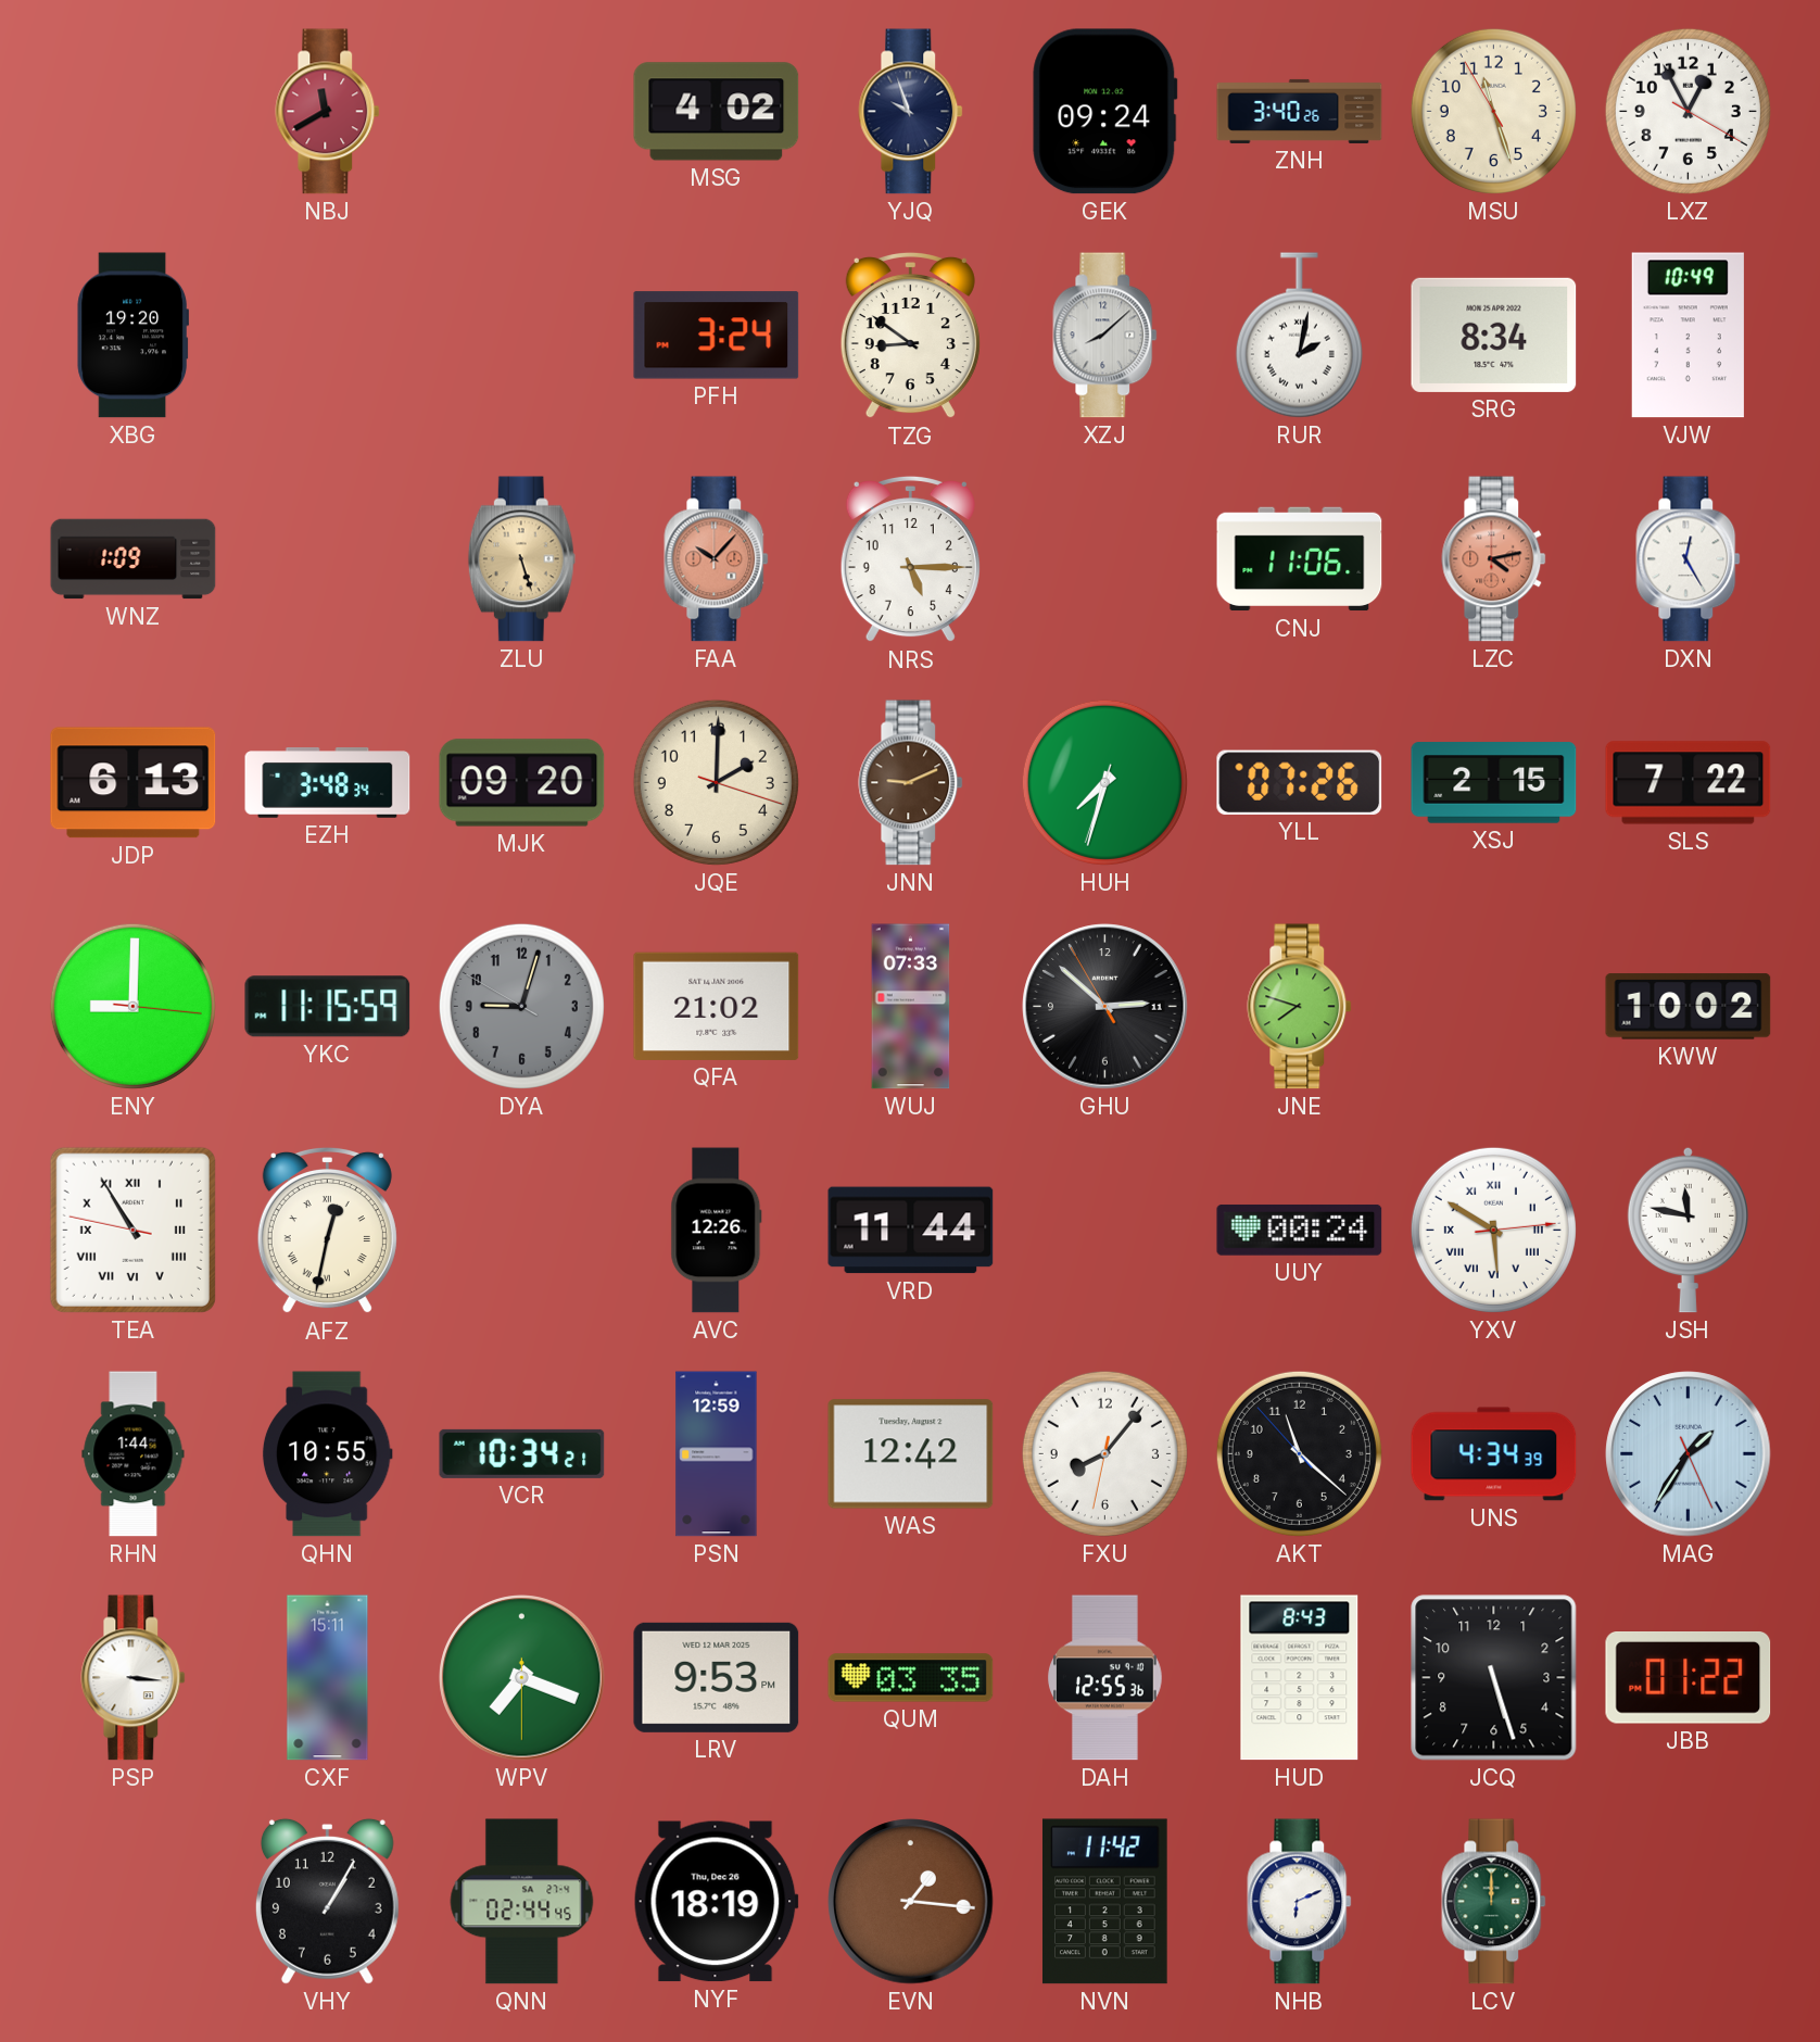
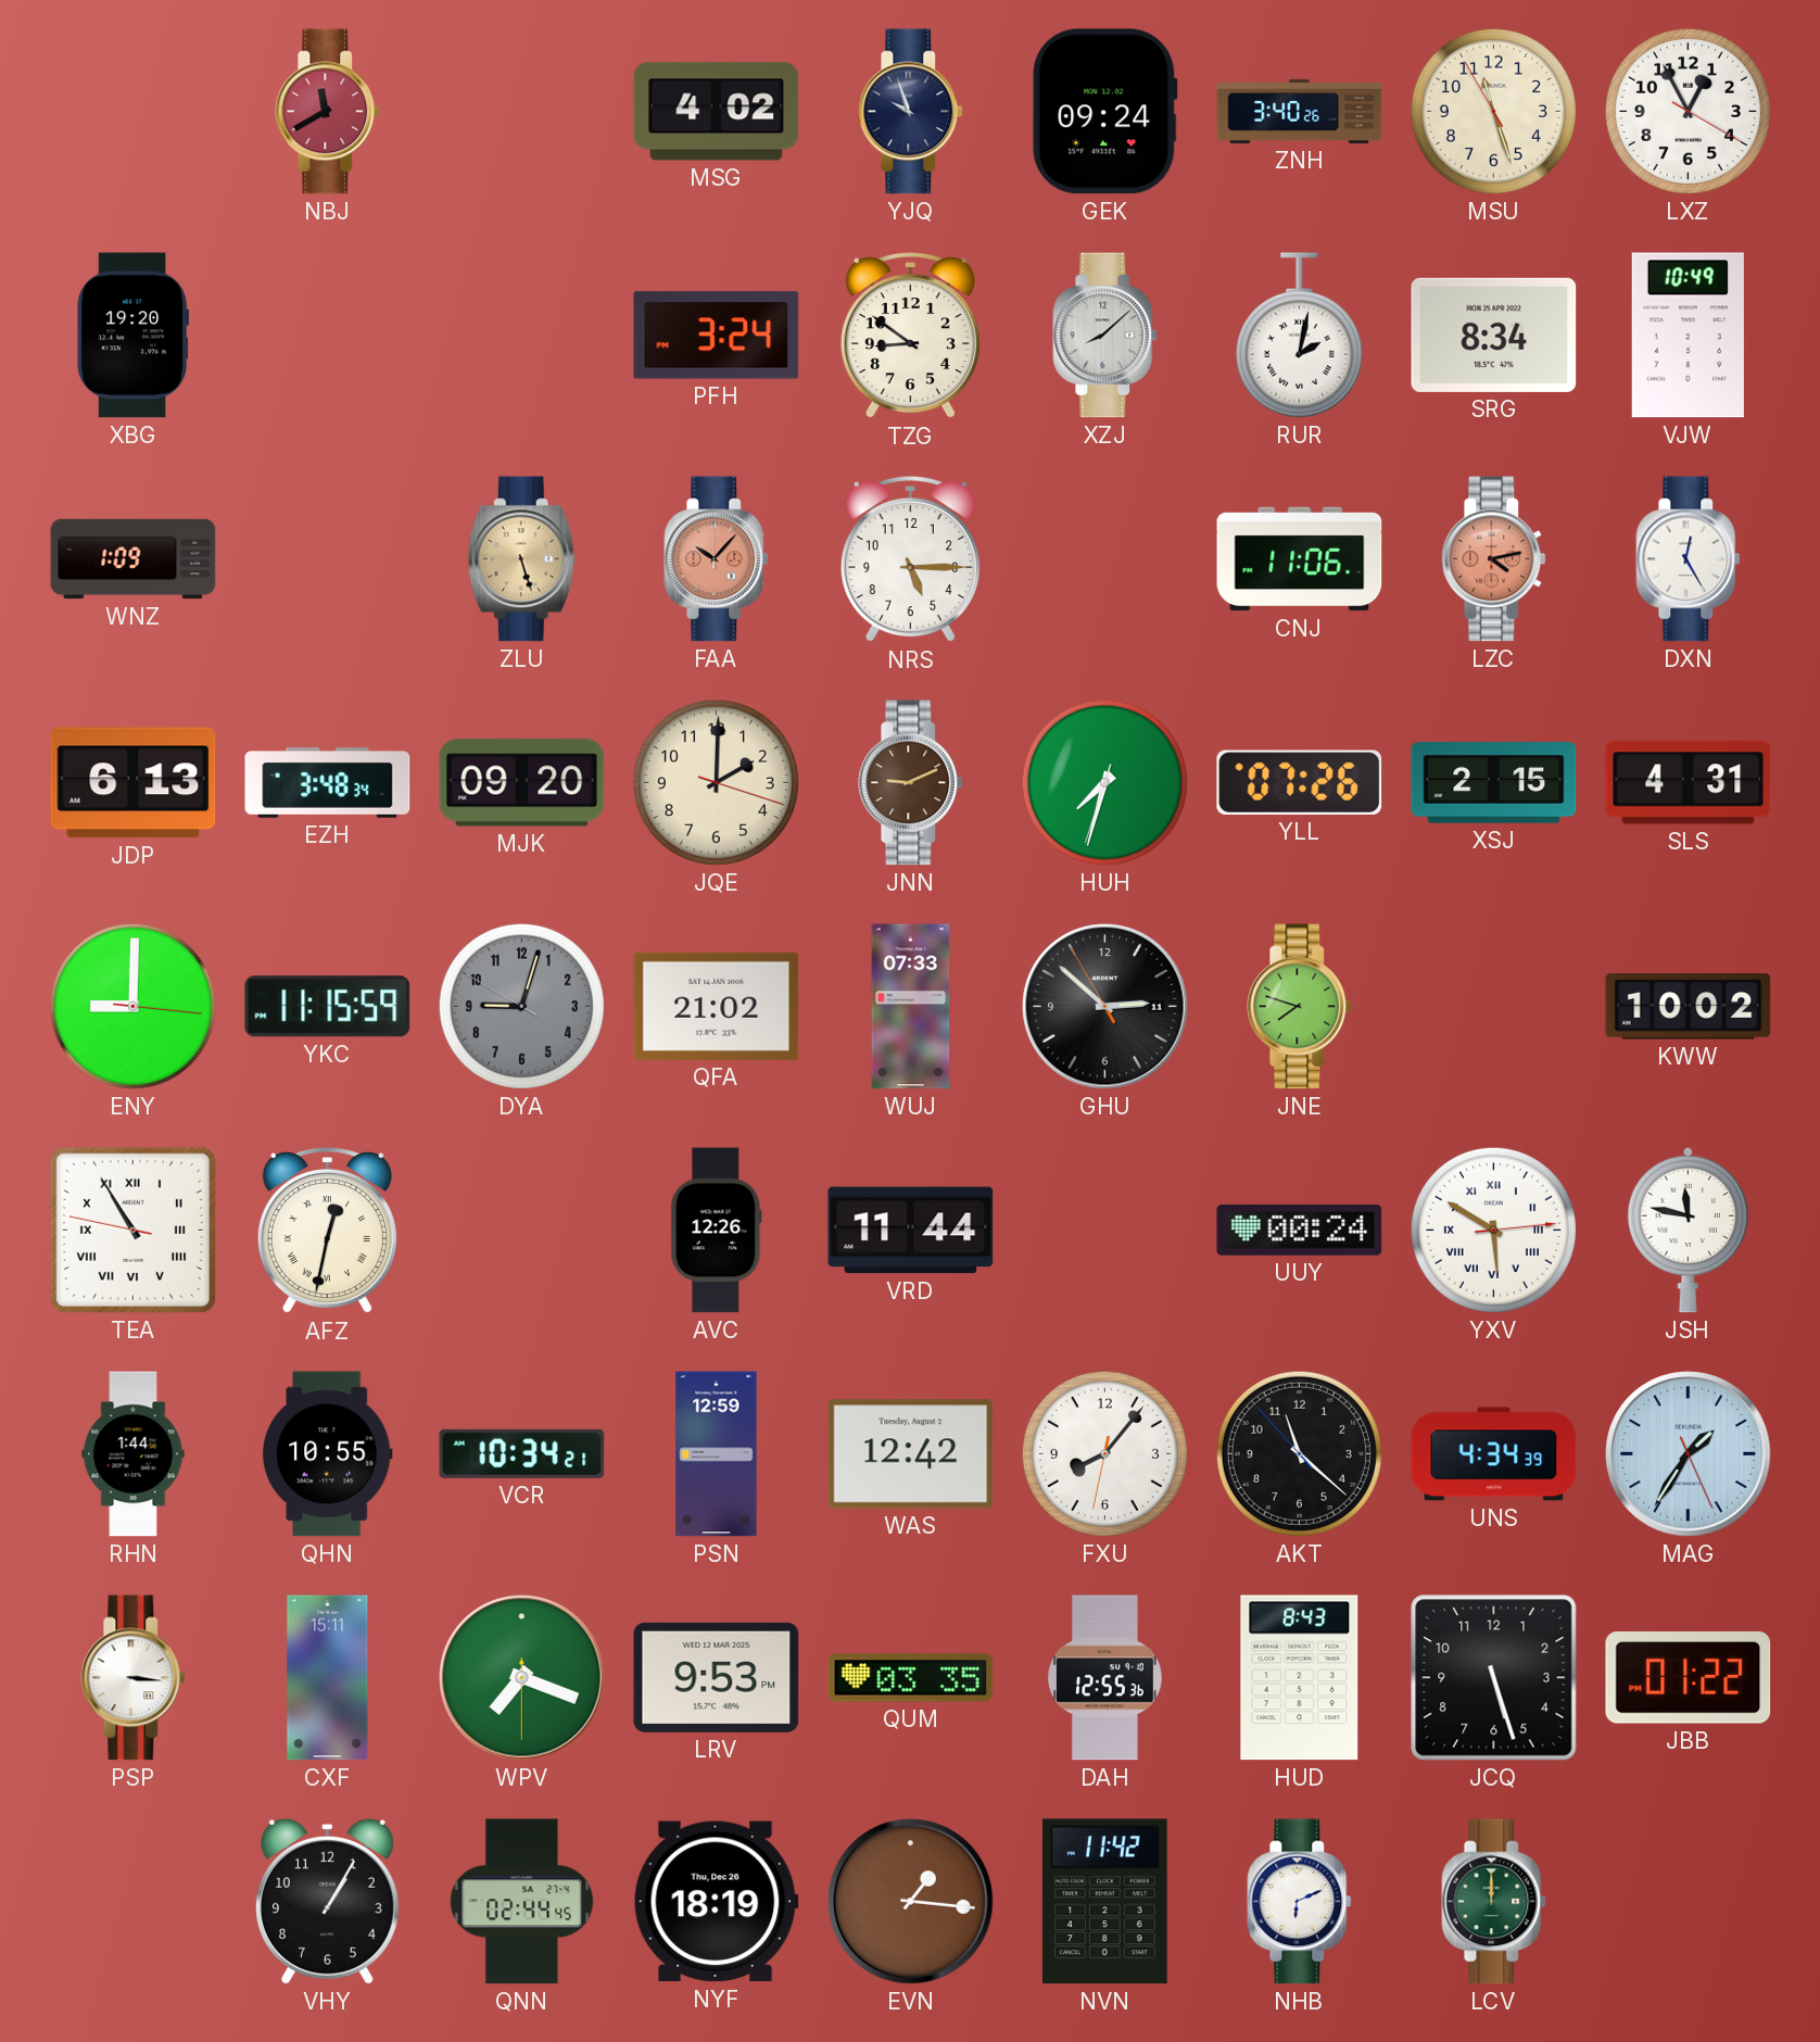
SLS: 7:22 -> 4:31
